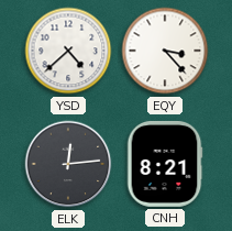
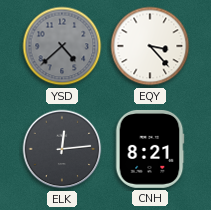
YSD dial: white -> grey
